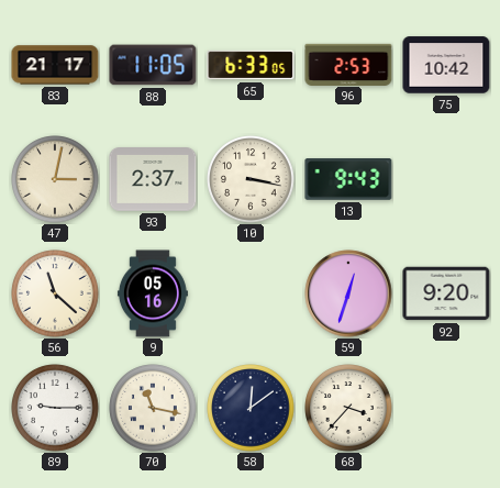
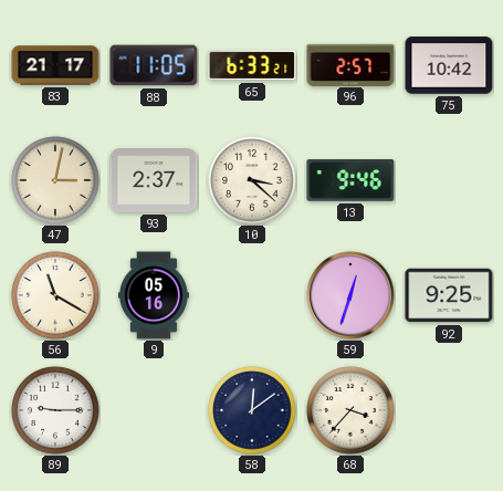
65: 6:33:05 -> 6:33:21
96: 2:53 -> 2:57
10: 3:17 -> 3:22
13: 9:43 -> 9:46
56: 11:22 -> 11:20
92: 9:20 -> 9:25
70: 11:17 -> none
